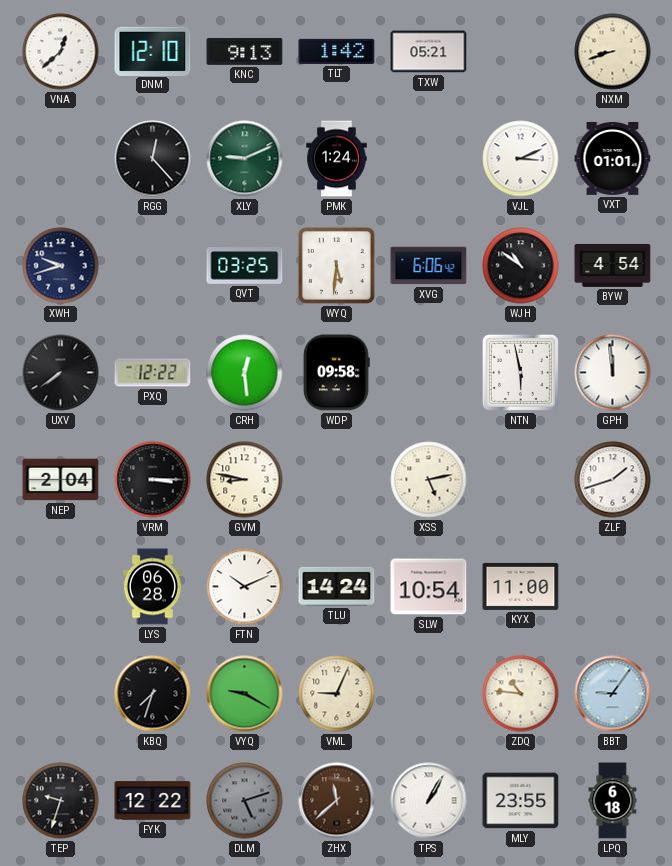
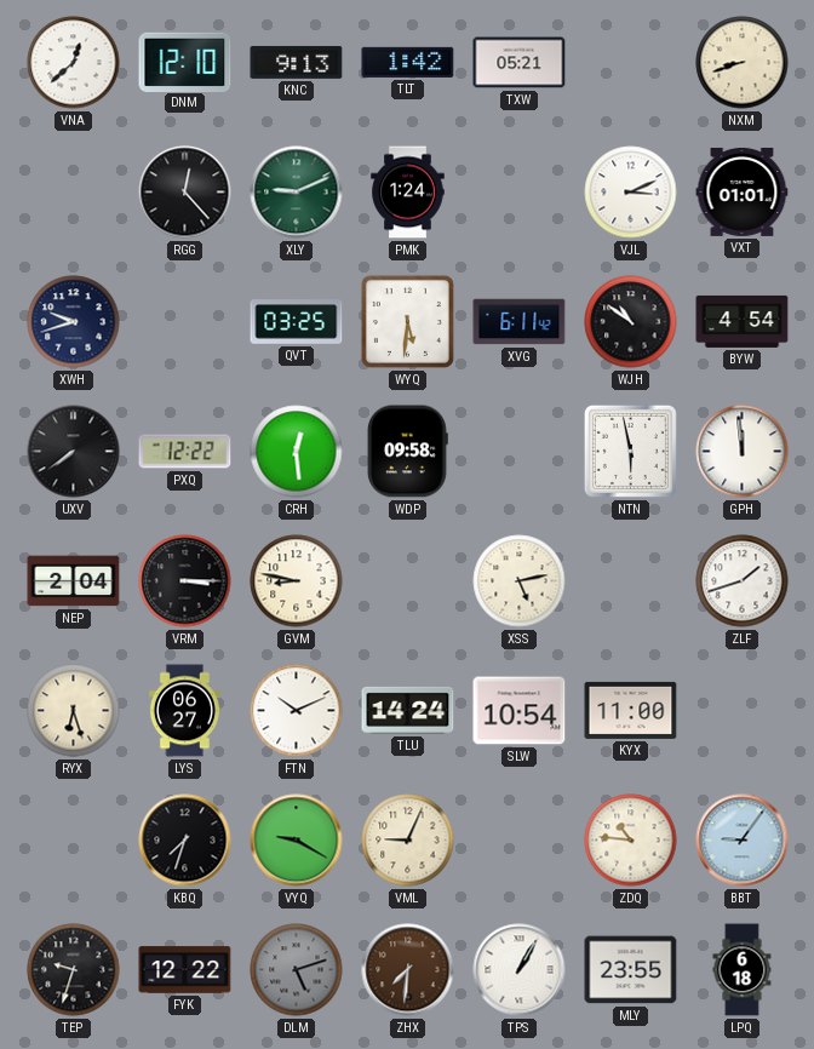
XVG: 6:06 -> 6:11
RYX: none -> 6:27
LYS: 06:28 -> 06:27
ZHX: 11:38 -> 7:31
